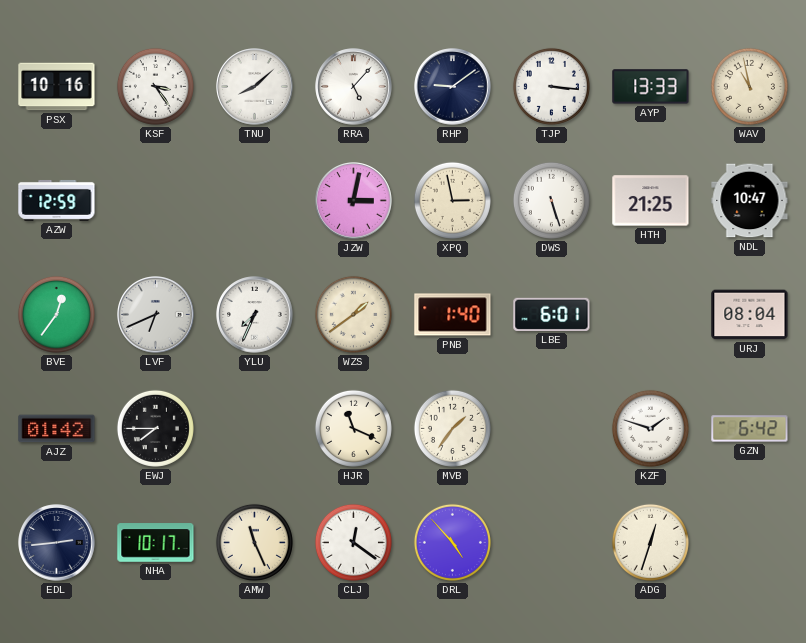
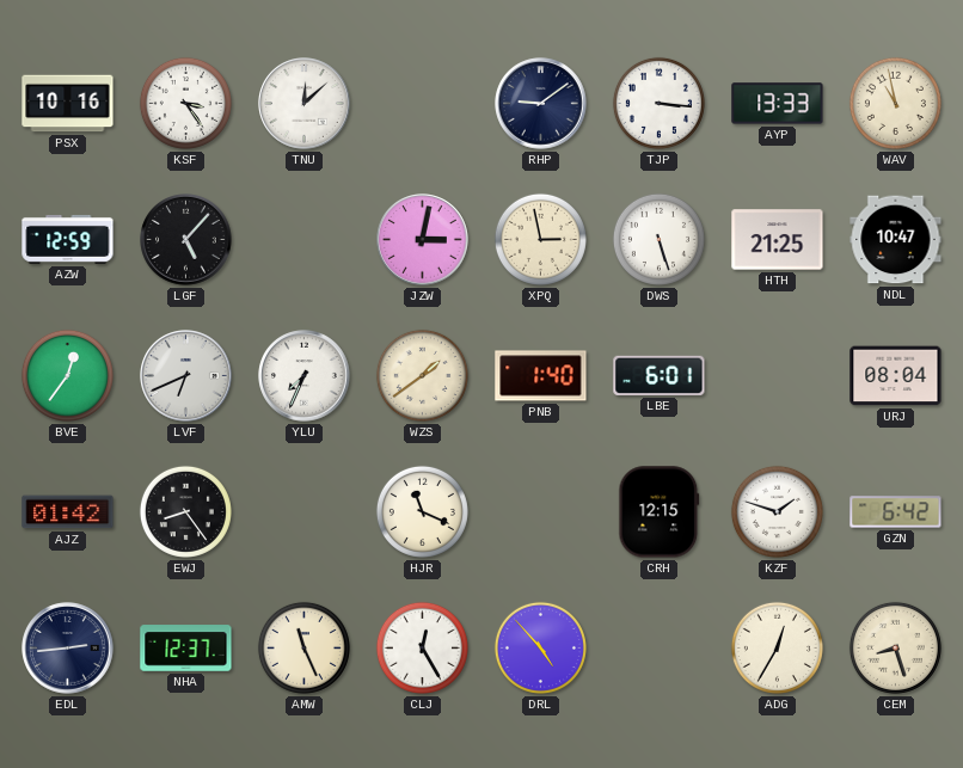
TNU: 8:08 -> 12:08
RRA: 5:07 -> none
LGF: none -> 5:07
EWJ: 7:45 -> 8:24
MVB: 1:36 -> none
CRH: none -> 12:15
NHA: 10:17 -> 12:37
CLJ: 12:21 -> 12:25
ADG: 12:33 -> 12:35
CEM: none -> 8:27
